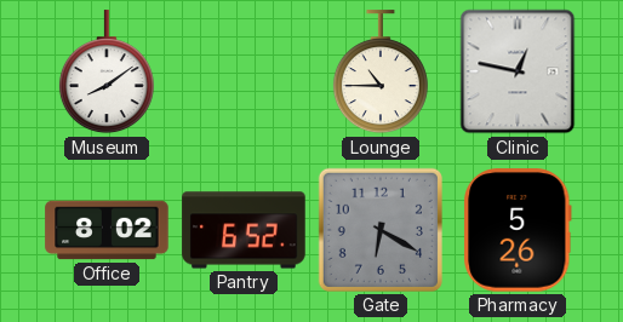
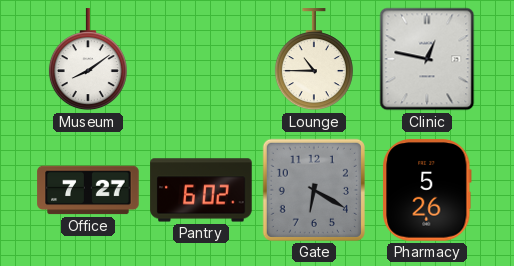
Office: 8:02 -> 7:27
Pantry: 6:52 -> 6:02
